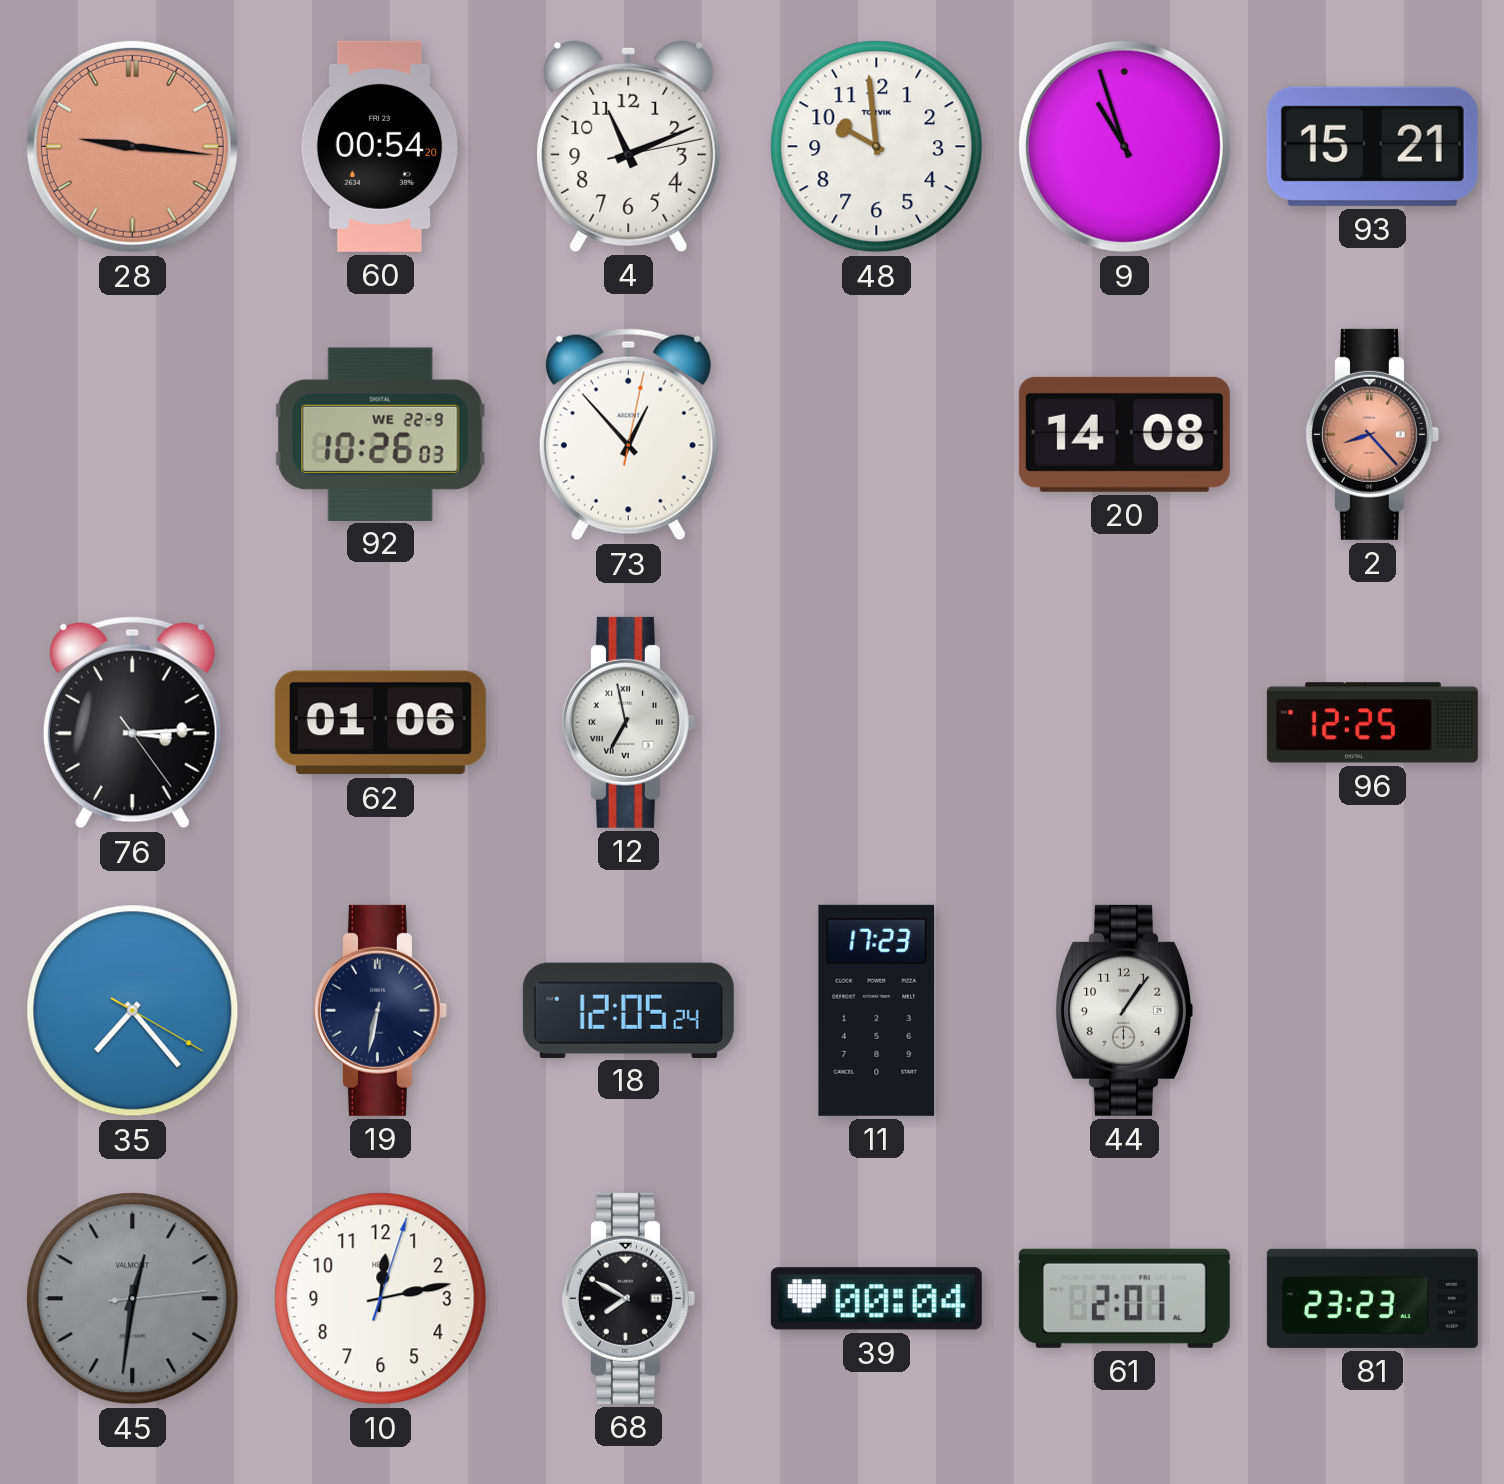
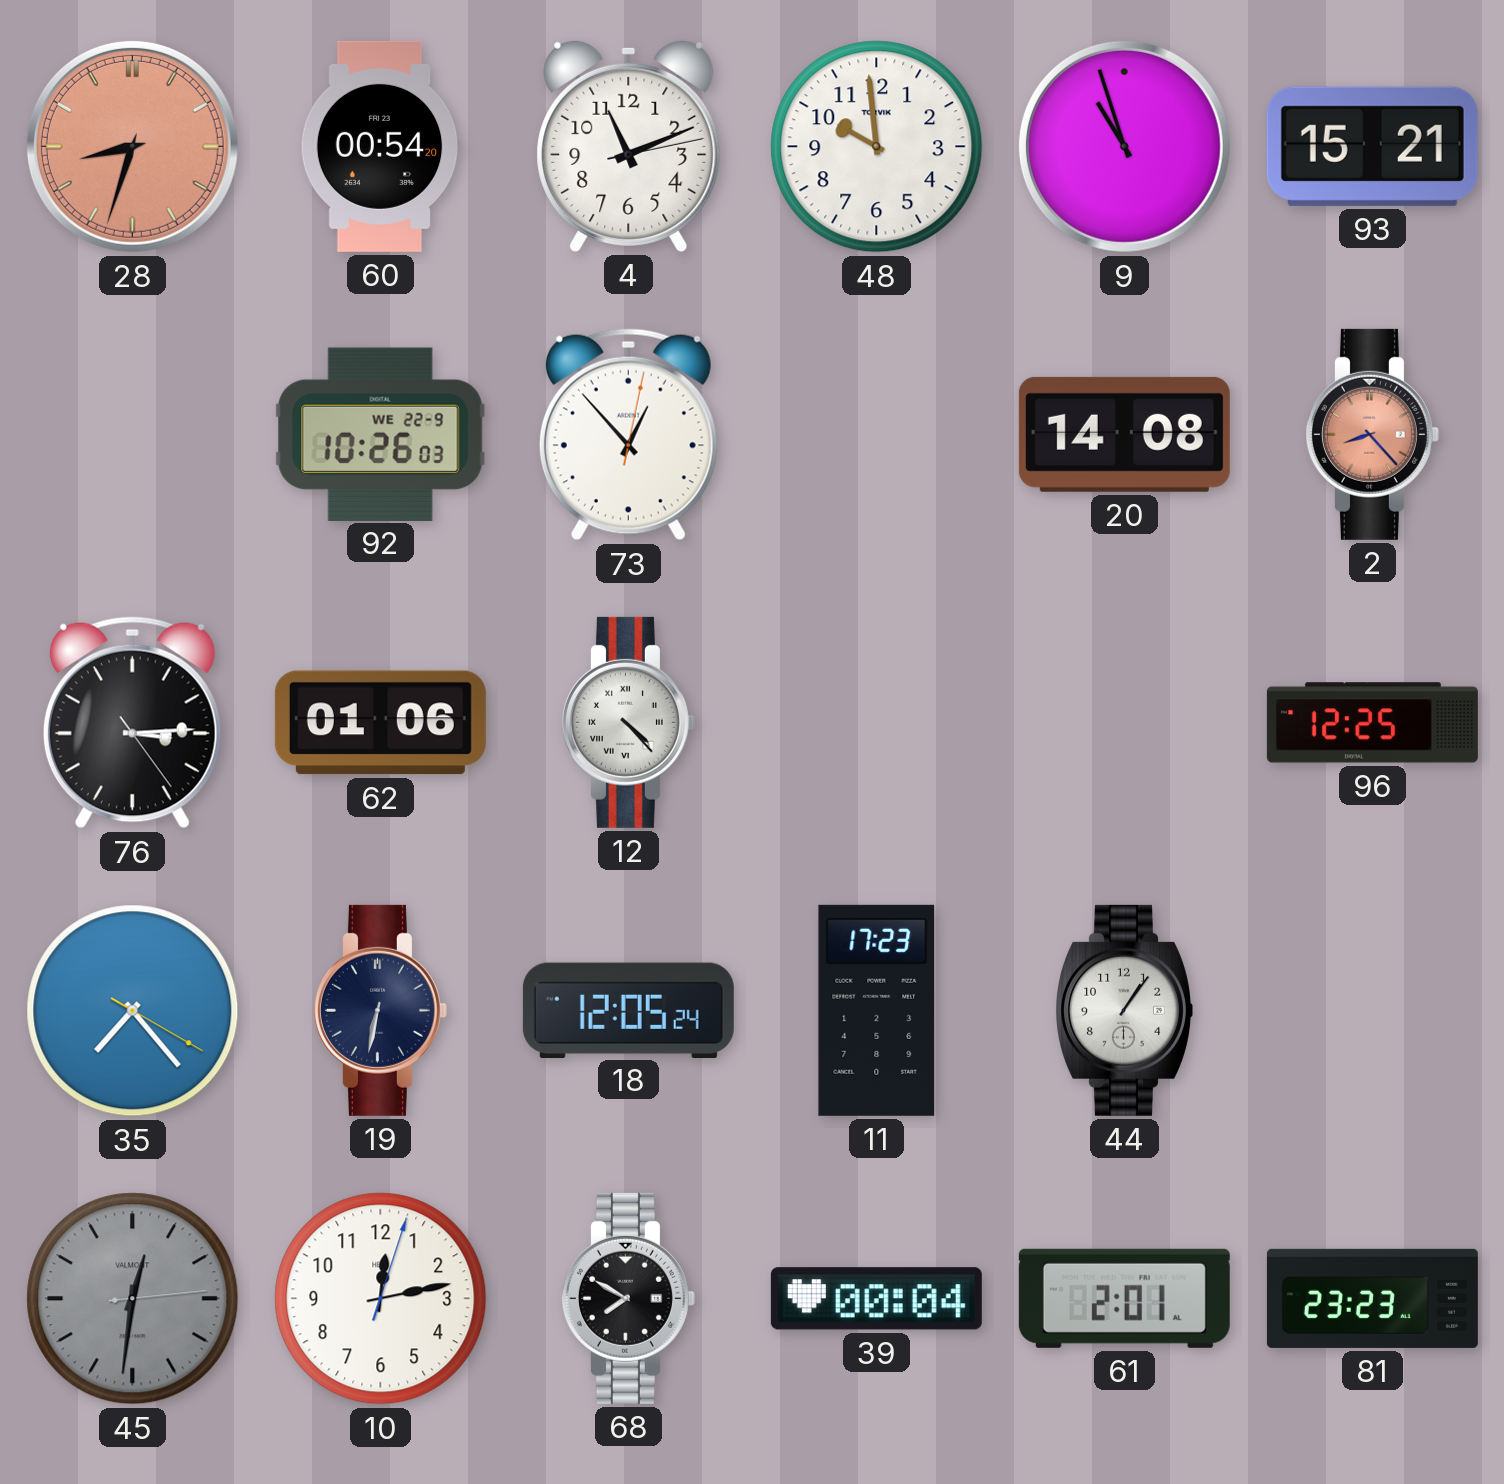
28: 9:16 -> 8:33
12: 6:58 -> 4:23
